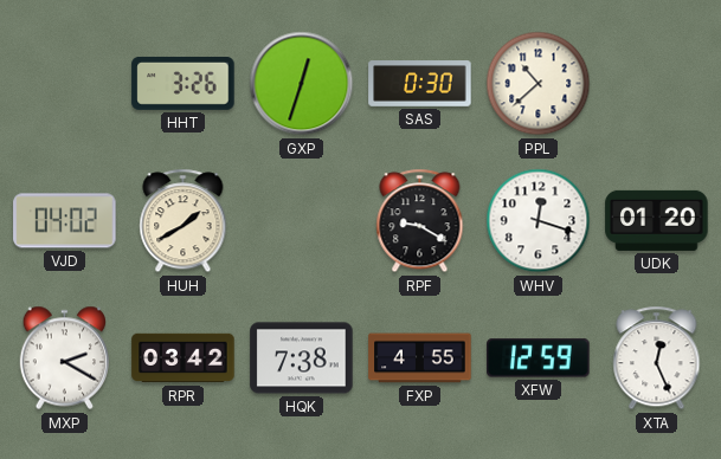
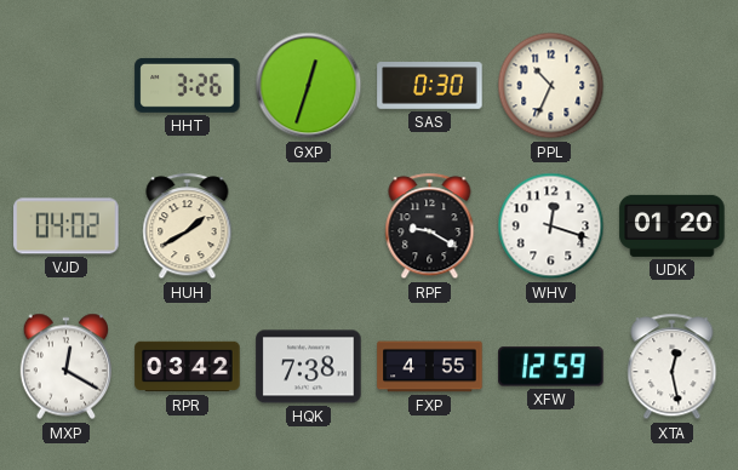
PPL: 10:38 -> 10:34
MXP: 2:20 -> 12:20
XTA: 12:26 -> 12:28
